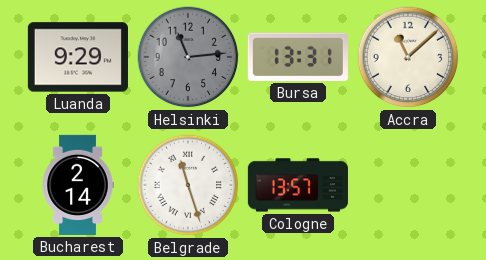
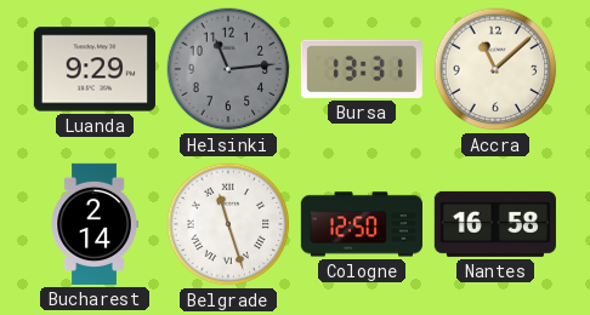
Cologne: 13:57 -> 12:50
Nantes: none -> 16:58
